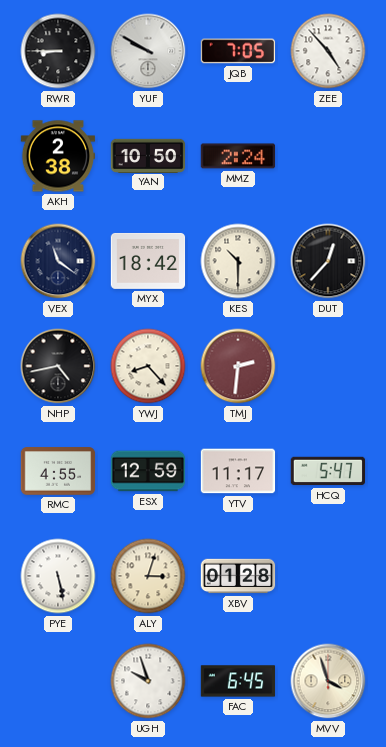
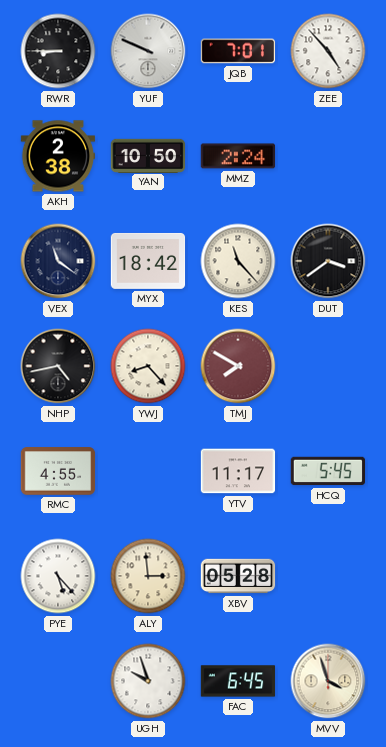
YUF: 9:50 -> 9:49
JQB: 7:05 -> 7:01
KES: 10:30 -> 11:23
DUT: 12:37 -> 3:39
TMJ: 2:31 -> 7:50
ESX: 12:59 -> none
HCQ: 5:47 -> 5:45
PYE: 5:28 -> 5:23
ALY: 3:03 -> 2:59
XBV: 01:28 -> 05:28
